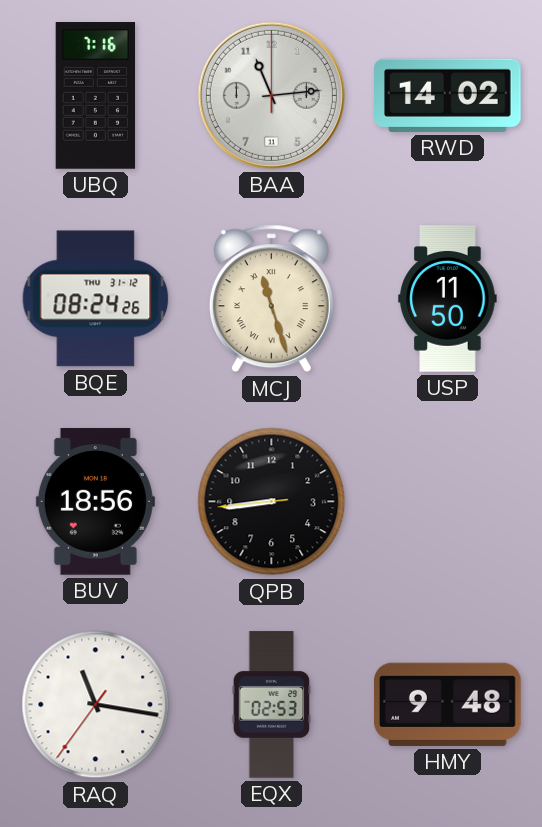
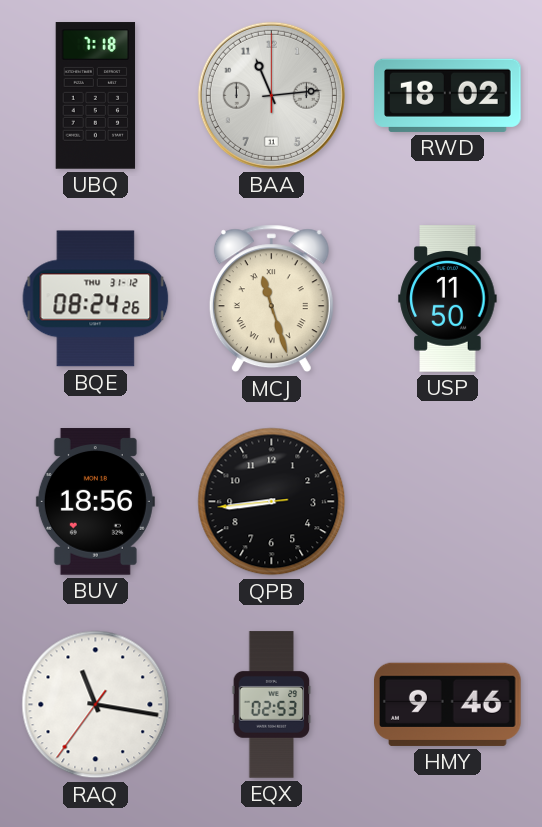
UBQ: 7:16 -> 7:18
RWD: 14:02 -> 18:02
HMY: 9:48 -> 9:46
